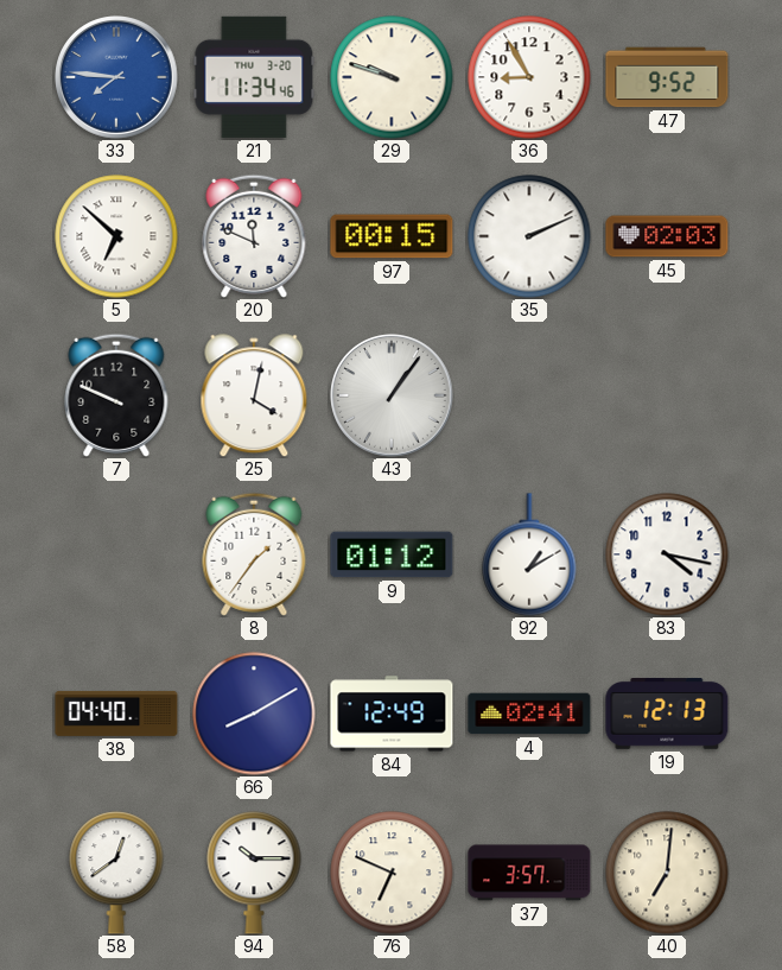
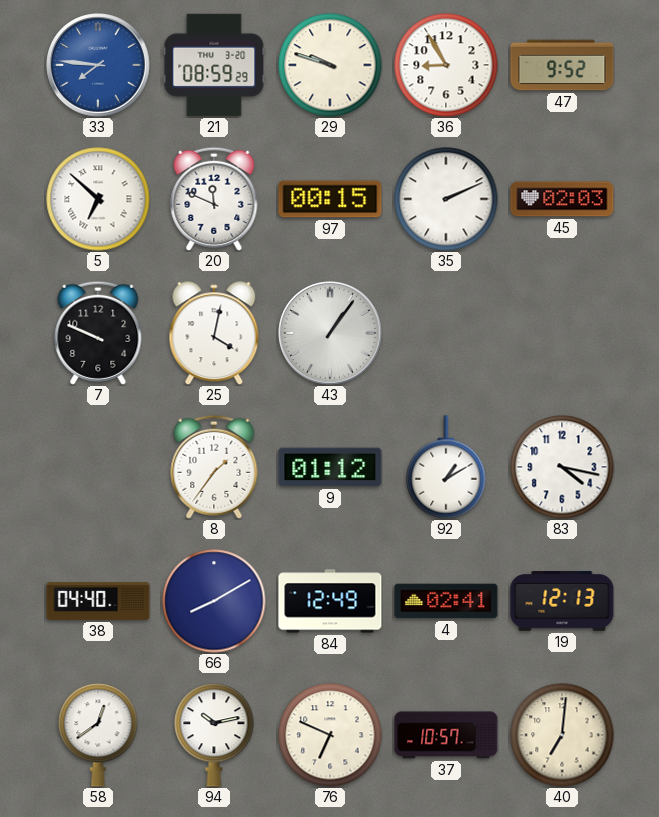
21: 11:34 -> 08:59
94: 10:15 -> 10:13
37: 3:57 -> 10:57
